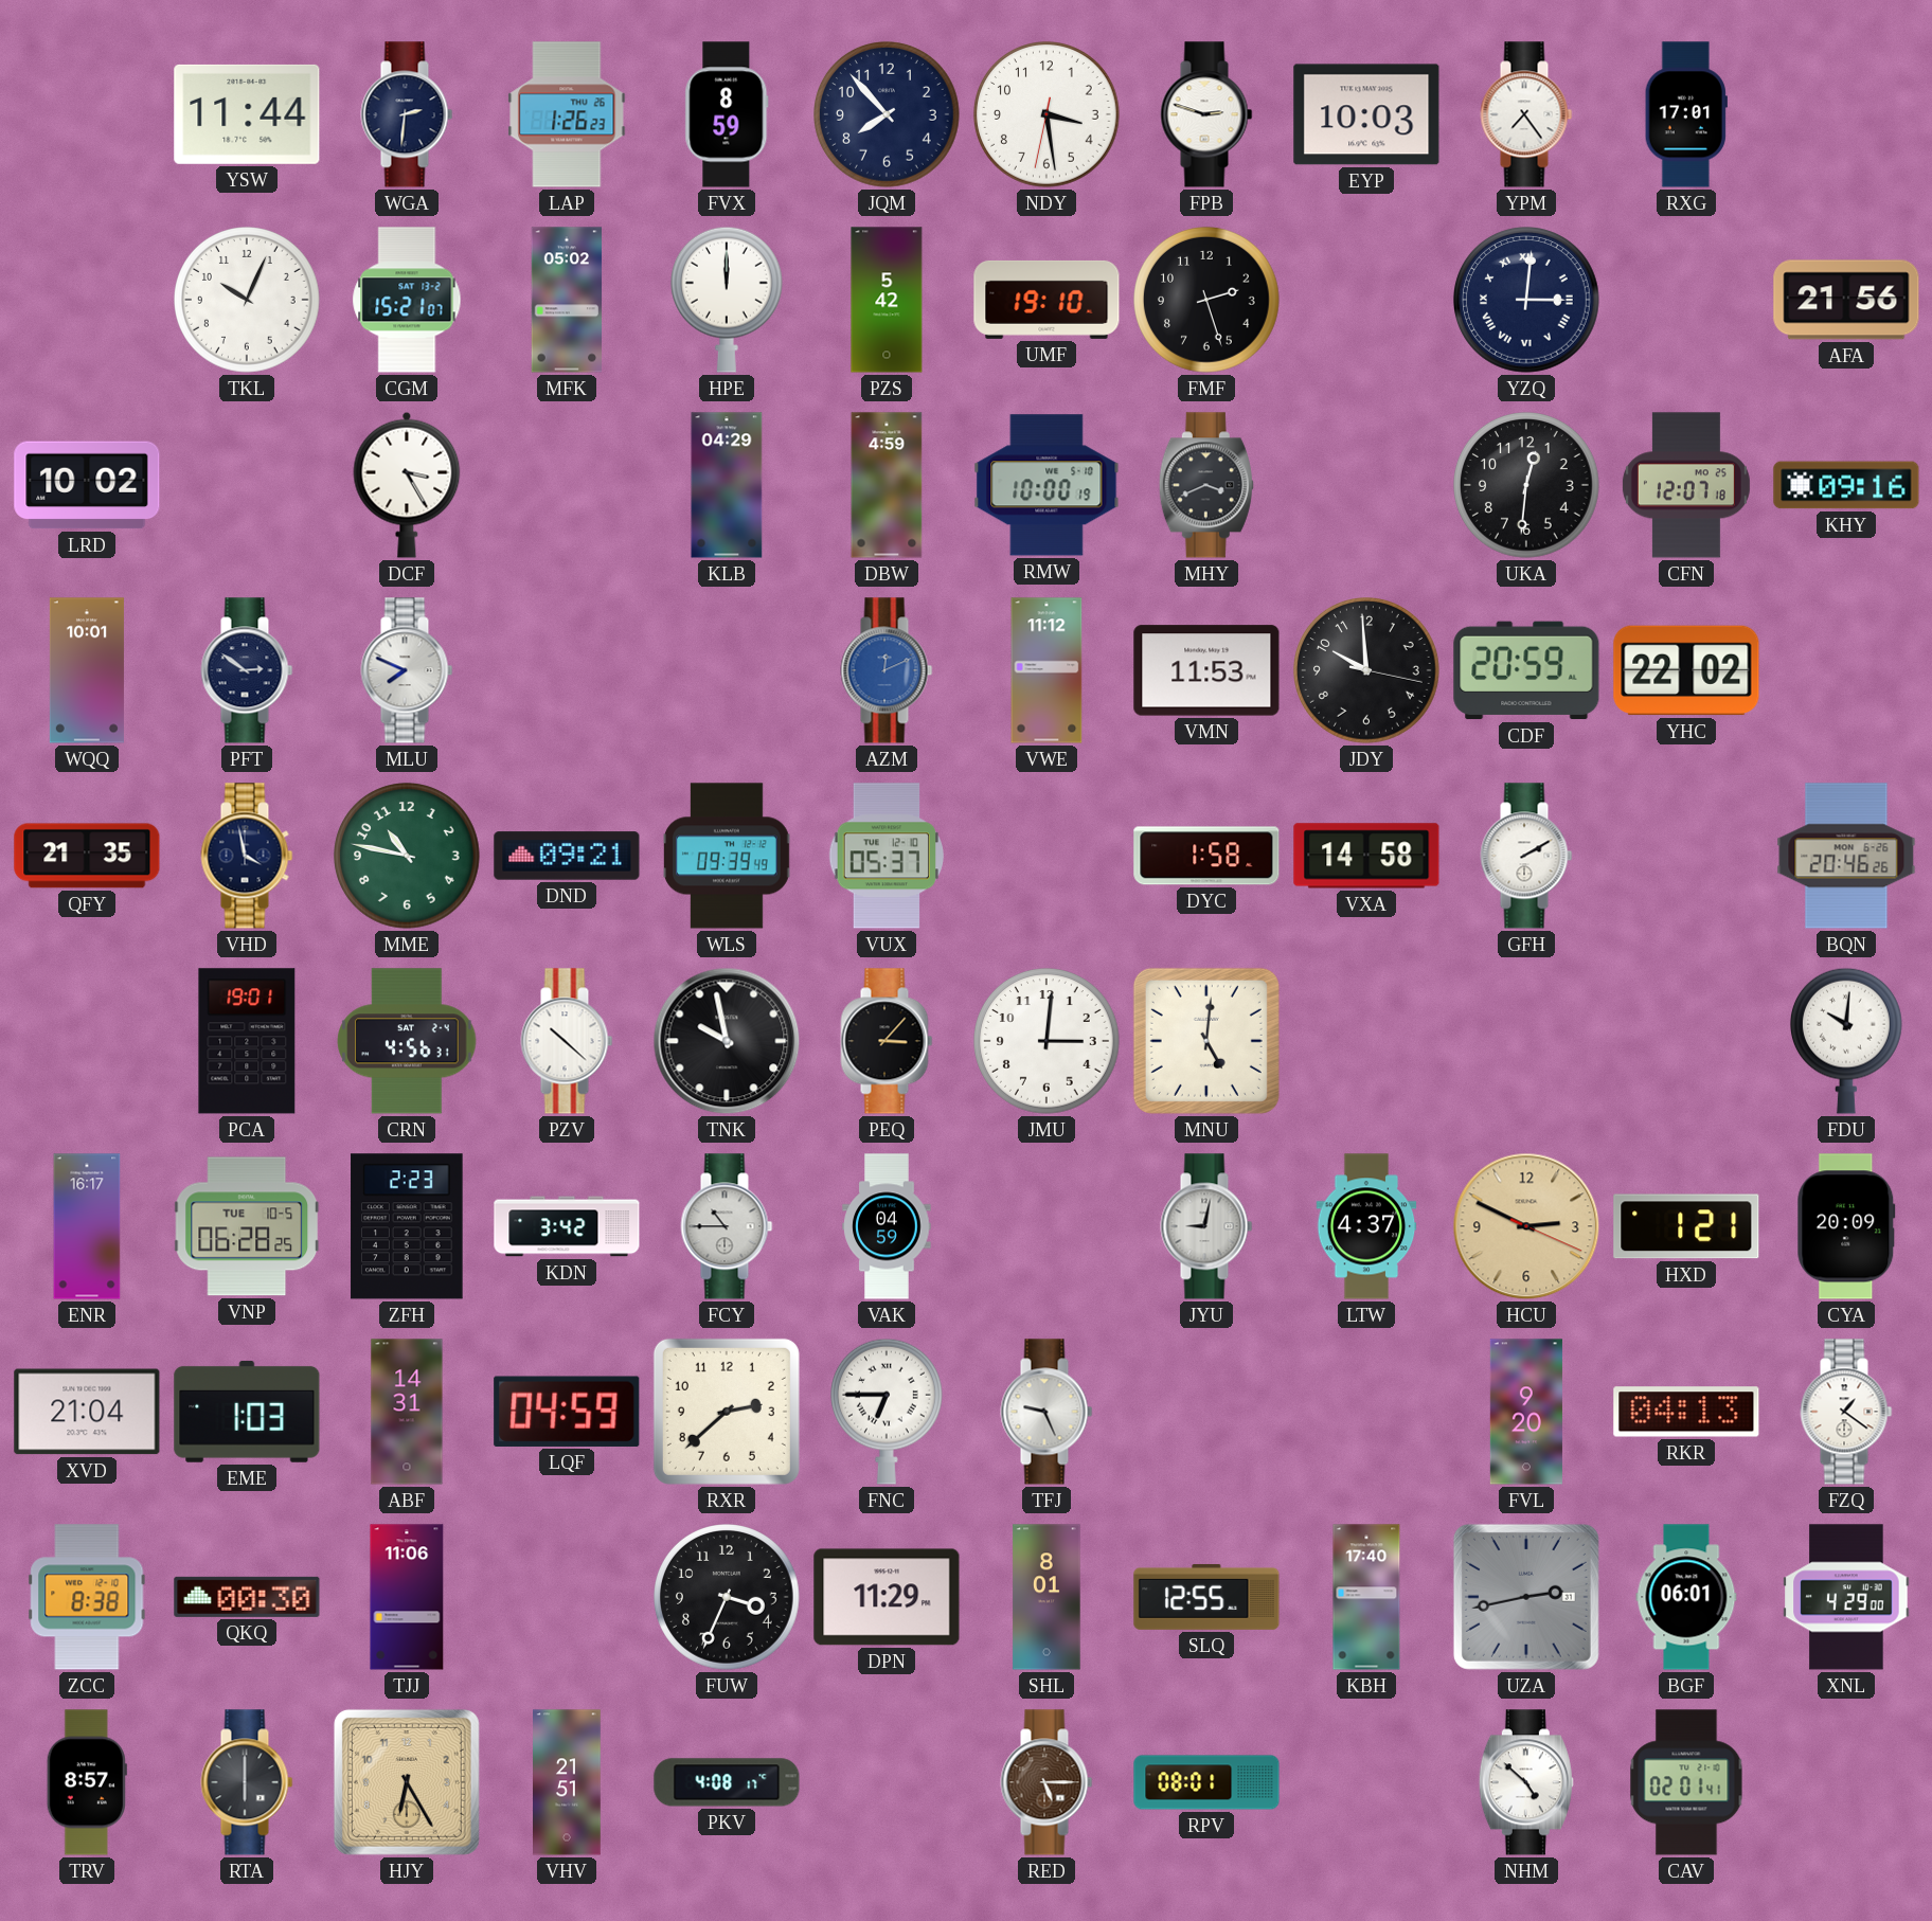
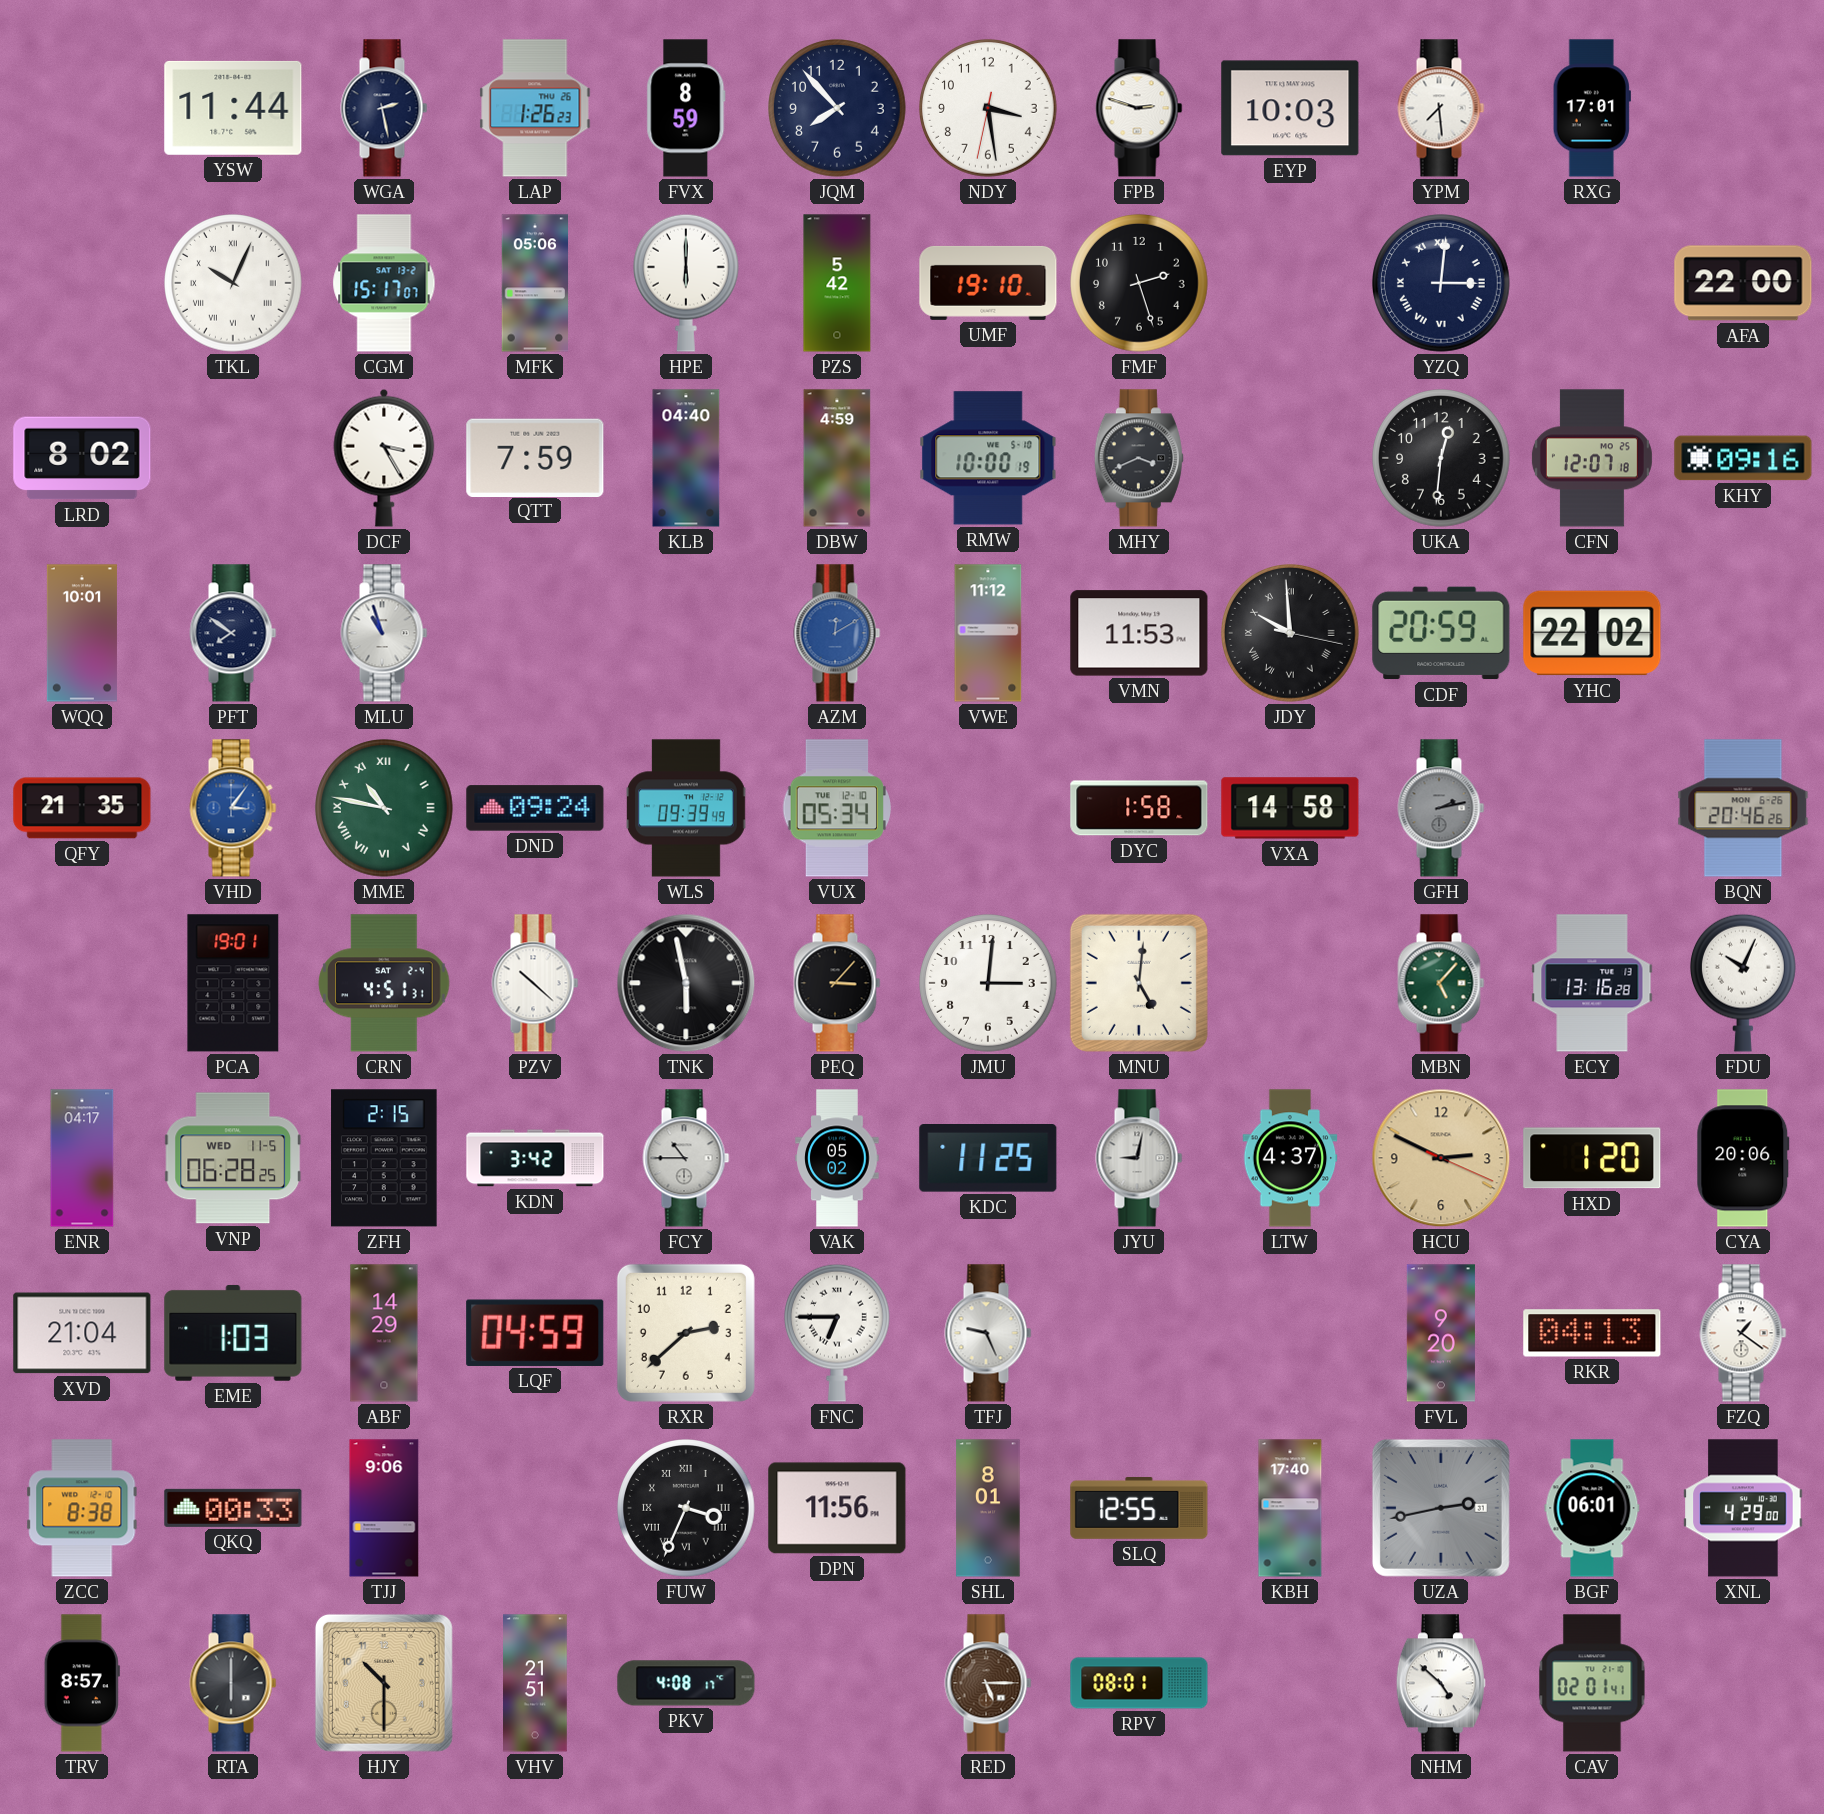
WGA: 2:31 -> 2:28
YPM: 7:24 -> 7:29
TKL numerals: Arabic -> Roman
CGM: 15:21 -> 15:17
MFK: 05:02 -> 05:06
HPE: 12:00 -> 6:00
AFA: 21:56 -> 22:00
LRD: 10:02 -> 8:02
QTT: none -> 7:59
KLB: 04:29 -> 04:40
PFT: 2:51 -> 7:51
MLU: 7:49 -> 10:57
AZM: 12:11 -> 12:10
JDY numerals: Arabic -> Roman
VHD: 3:58 -> 3:06
VHD dial: navy -> blue
MME numerals: Arabic -> Roman
DND: 09:21 -> 09:24
VUX: 05:37 -> 05:34
GFH: 2:10 -> 2:13
GFH dial: white -> grey
CRN: 4:56 -> 4:51
TNK: 9:58 -> 5:58
MBN: none -> 5:07
ECY: none -> 13:16
FDU: 10:01 -> 10:04
ENR: 16:17 -> 04:17
VNP date: TUE 10-5 -> WED 11-5
ZFH: 2:23 -> 2:15
VAK: 04:59 -> 05:02
KDC: none -> 11:25
HXD: 1:21 -> 1:20
CYA: 20:09 -> 20:06
ABF: 14:31 -> 14:29
QKQ: 00:30 -> 00:33
TJJ: 11:06 -> 9:06
FUW numerals: Arabic -> Roman
DPN: 11:29 -> 11:56
HJY: 6:25 -> 10:30
